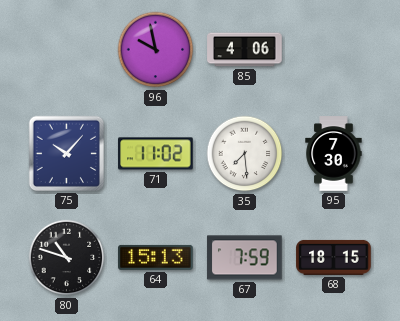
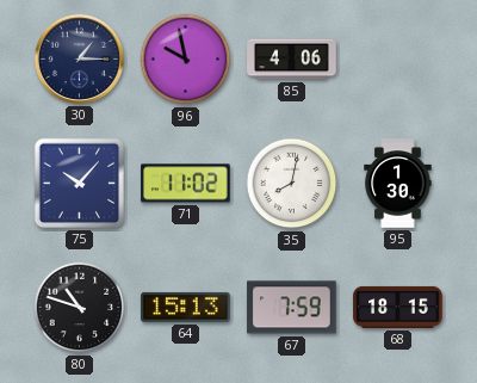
30: none -> 1:15
35: 7:29 -> 8:02
95: 7:30 -> 1:30
